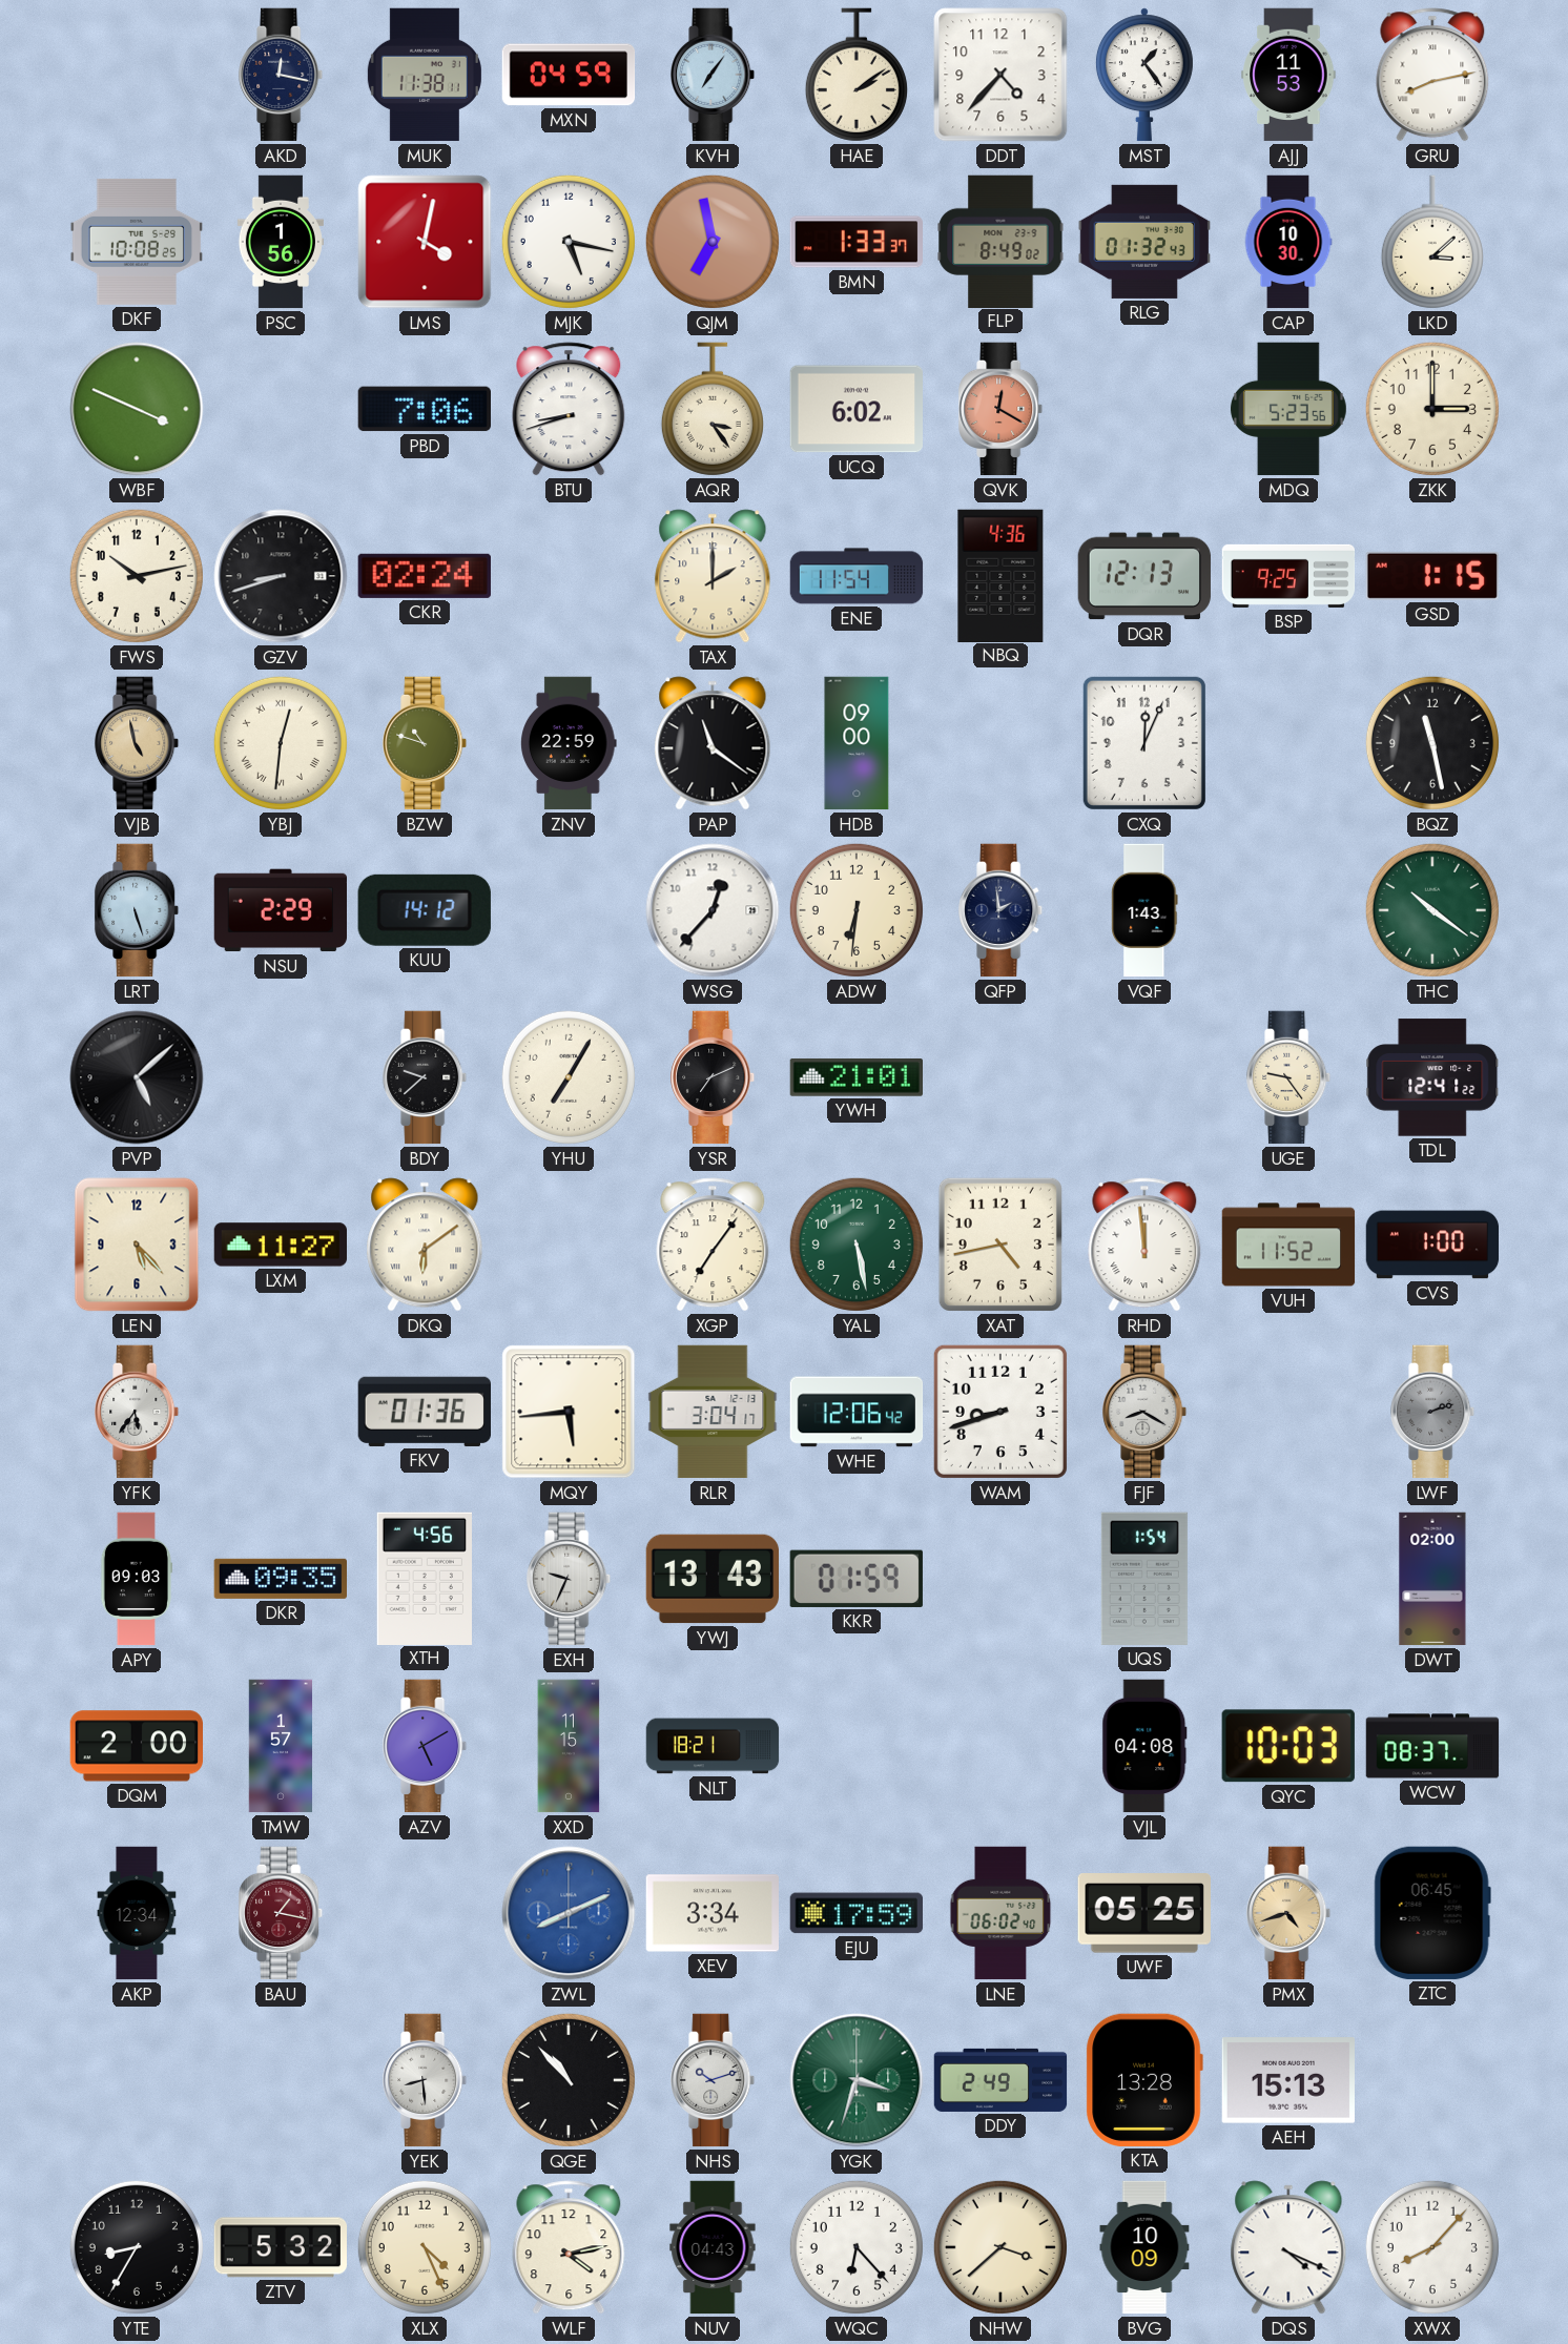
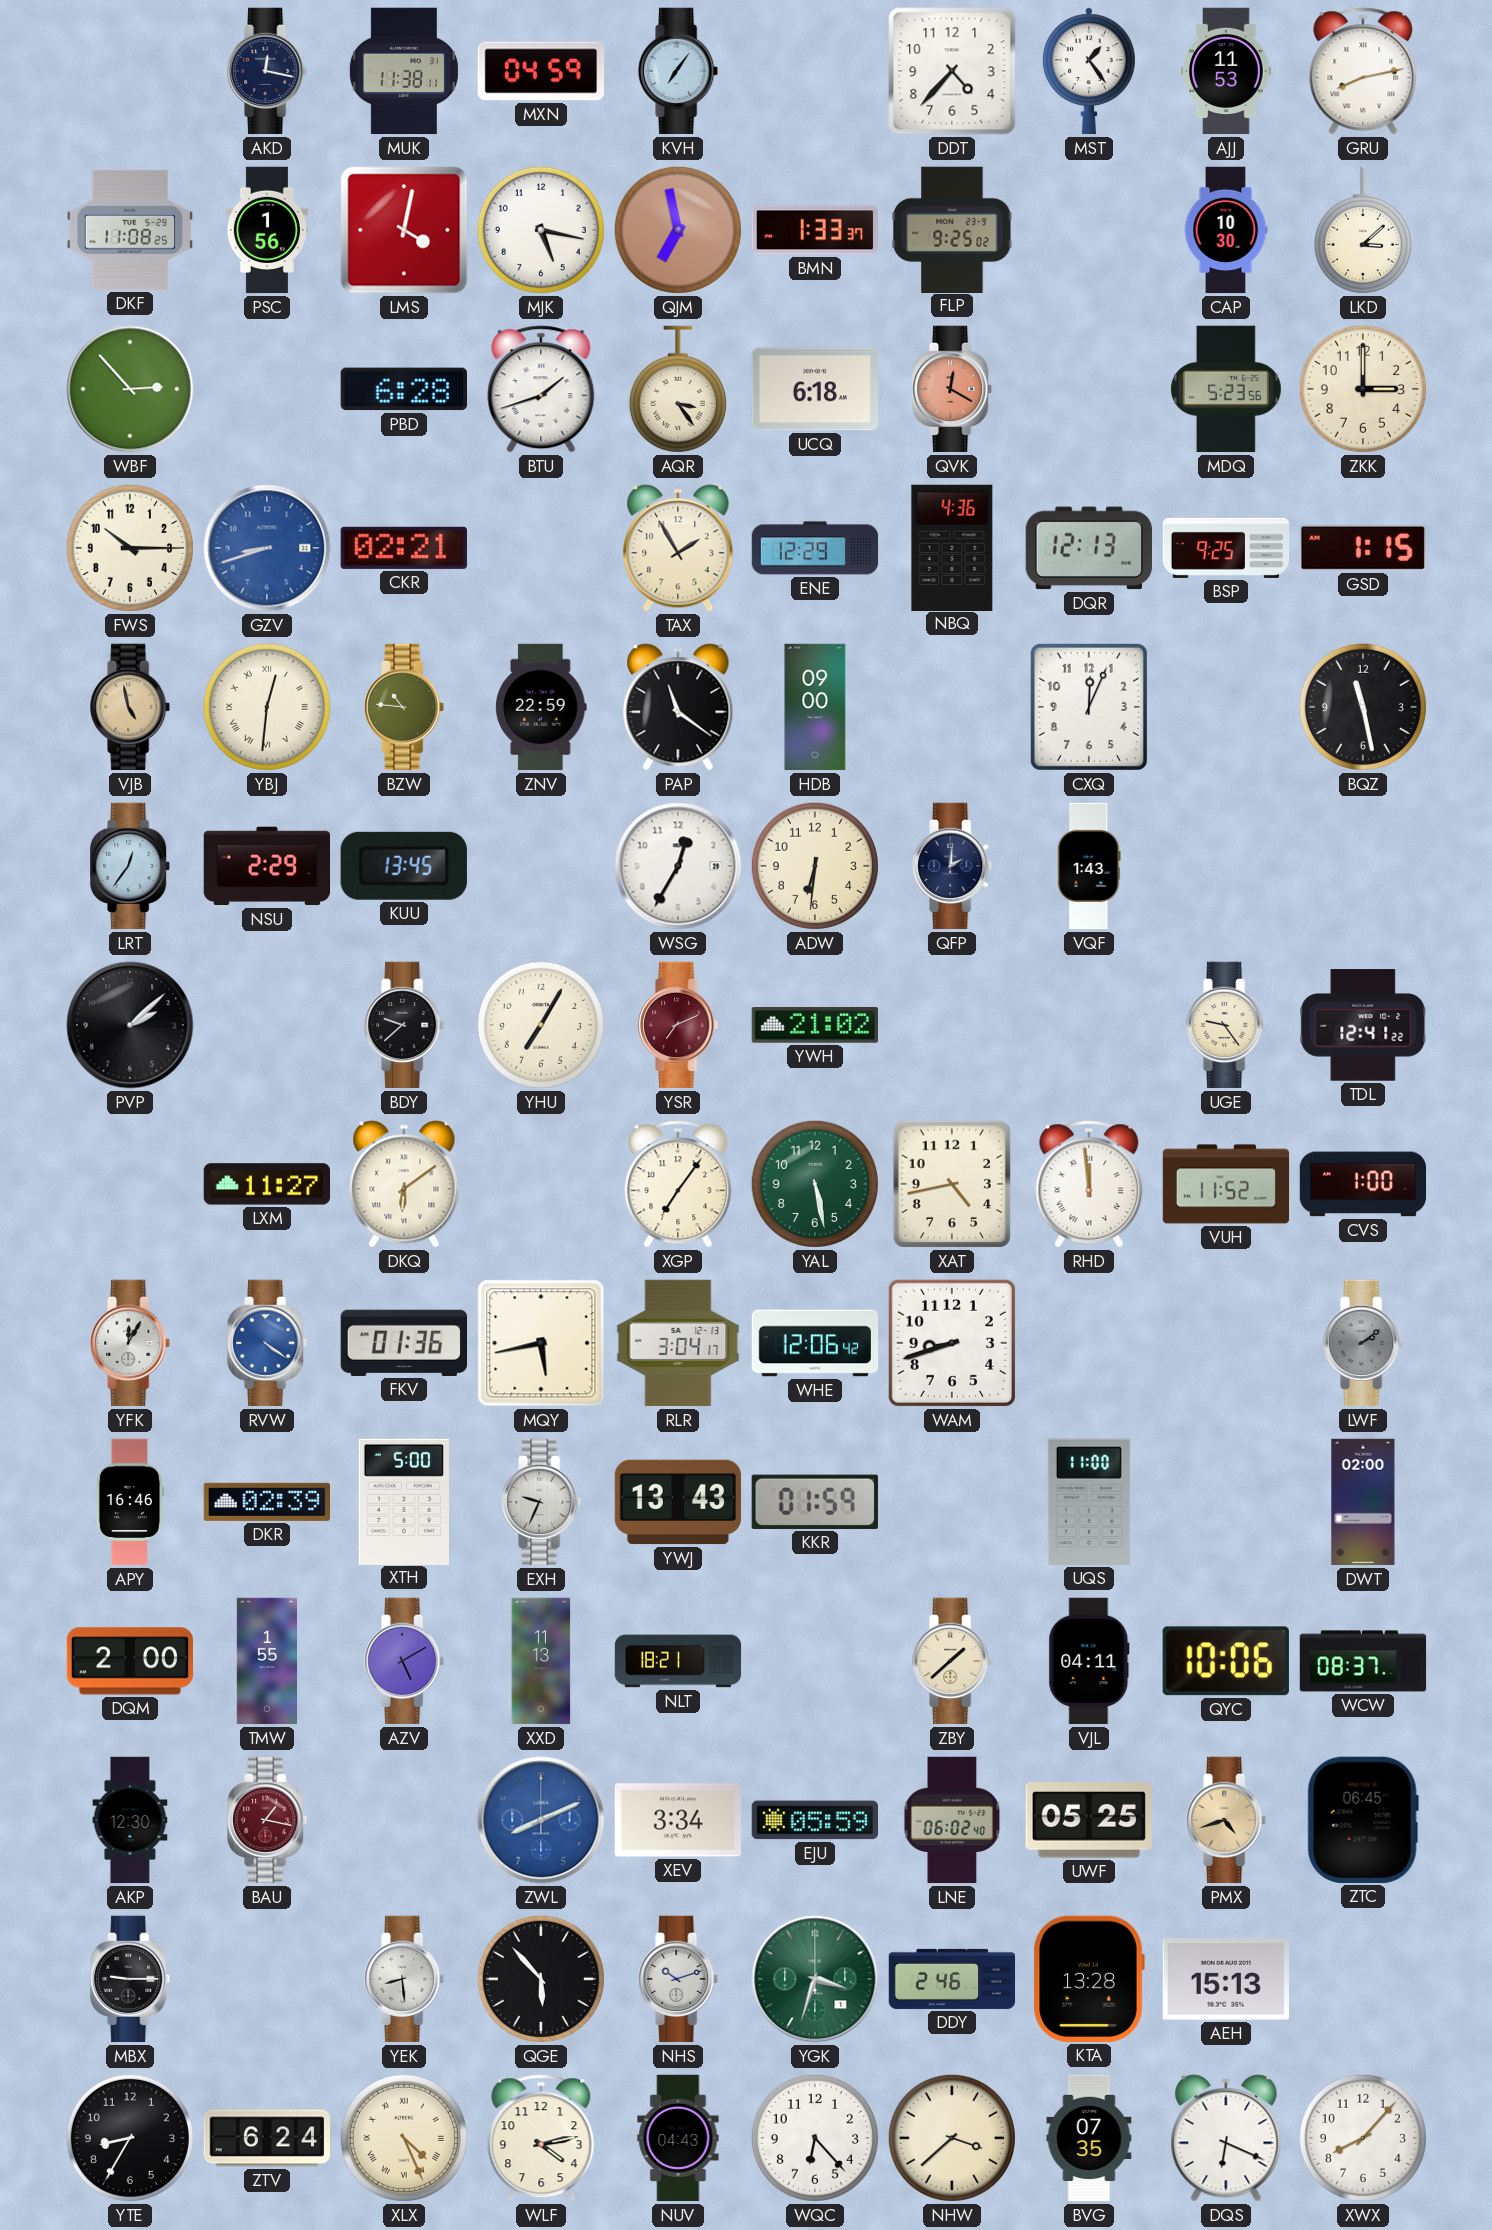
HAE: 2:09 -> none
DKF: 10:08 -> 11:08
FLP: 8:49 -> 9:25
RLG: 01:32 -> none
WBF: 3:49 -> 2:53
PBD: 7:06 -> 6:28
BTU: 8:42 -> 1:42
UCQ: 6:02 -> 6:18
FWS: 10:13 -> 10:15
GZV dial: black -> blue
CKR: 02:24 -> 02:21
TAX: 2:00 -> 1:55
ENE: 11:54 -> 12:29
BZW: 10:48 -> 10:46
LRT: 5:27 -> 12:36
KUU: 14:12 -> 13:45
WSG: 12:37 -> 12:35
QFP: 1:59 -> 2:01
THC: 10:21 -> none
PVP: 5:08 -> 2:08
YSR dial: black -> burgundy
YWH: 21:01 -> 21:02
LEN: 5:23 -> none
YFK: 5:36 -> 12:05
RVW: none -> 4:21
MQY: 5:44 -> 5:43
FJF: 8:20 -> none
LWF: 2:12 -> 2:09
APY: 09:03 -> 16:46
DKR: 09:35 -> 02:39
XTH: 4:56 -> 5:00
UQS: 1:54 -> 11:00
TMW: 1:57 -> 1:55
XXD: 11:15 -> 11:13
ZBY: none -> 1:38
VJL: 04:08 -> 04:11
QYC: 10:03 -> 10:06
AKP: 12:34 -> 12:30
EJU: 17:59 -> 05:59
MBX: none -> 9:15
QGE: 10:53 -> 5:53
DDY: 2:49 -> 2:46
ZTV: 5:32 -> 6:24
XLX numerals: Arabic -> Roman
BVG: 10:09 -> 07:35
DQS: 4:19 -> 6:19
